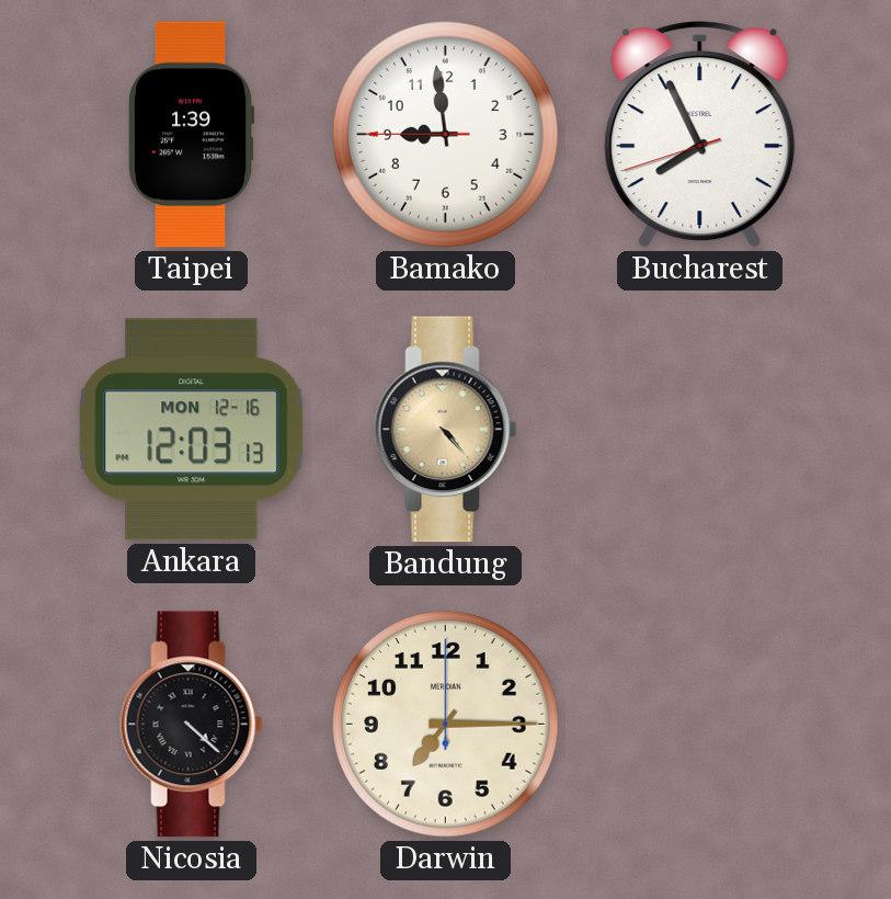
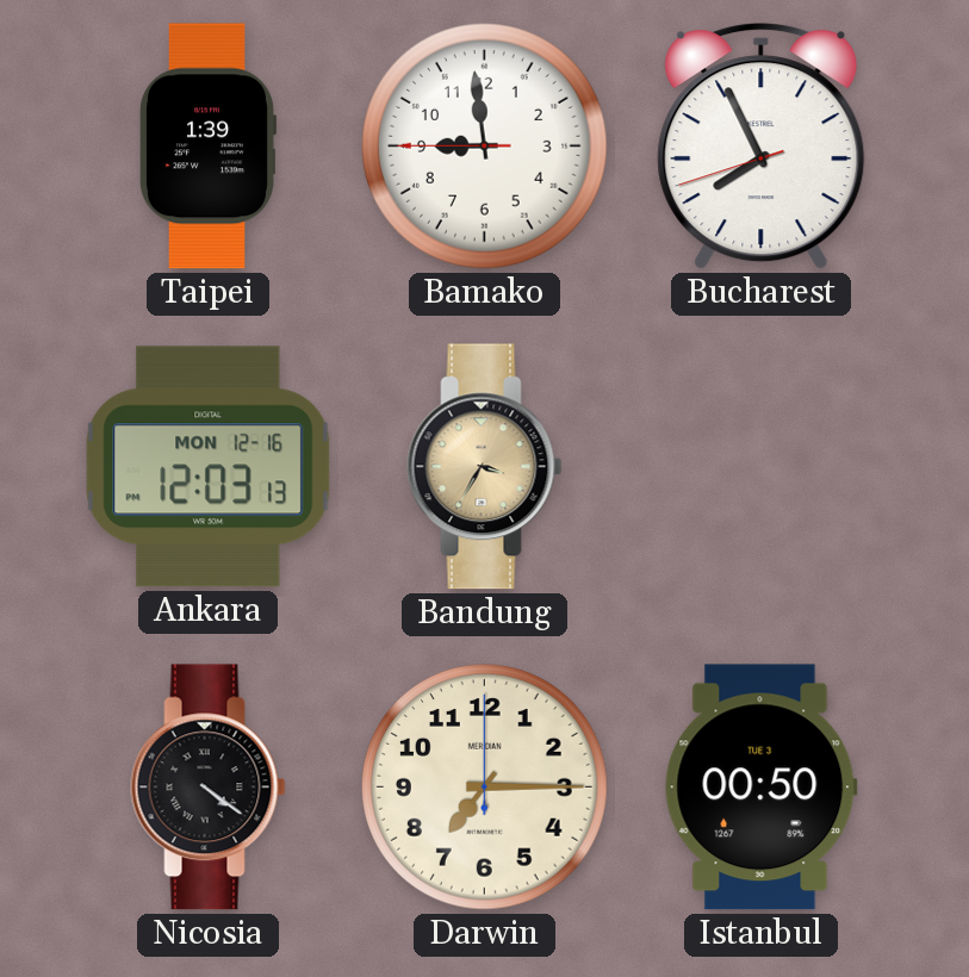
Bandung: 4:23 -> 3:35
Nicosia: 4:22 -> 4:21
Istanbul: none -> 00:50
